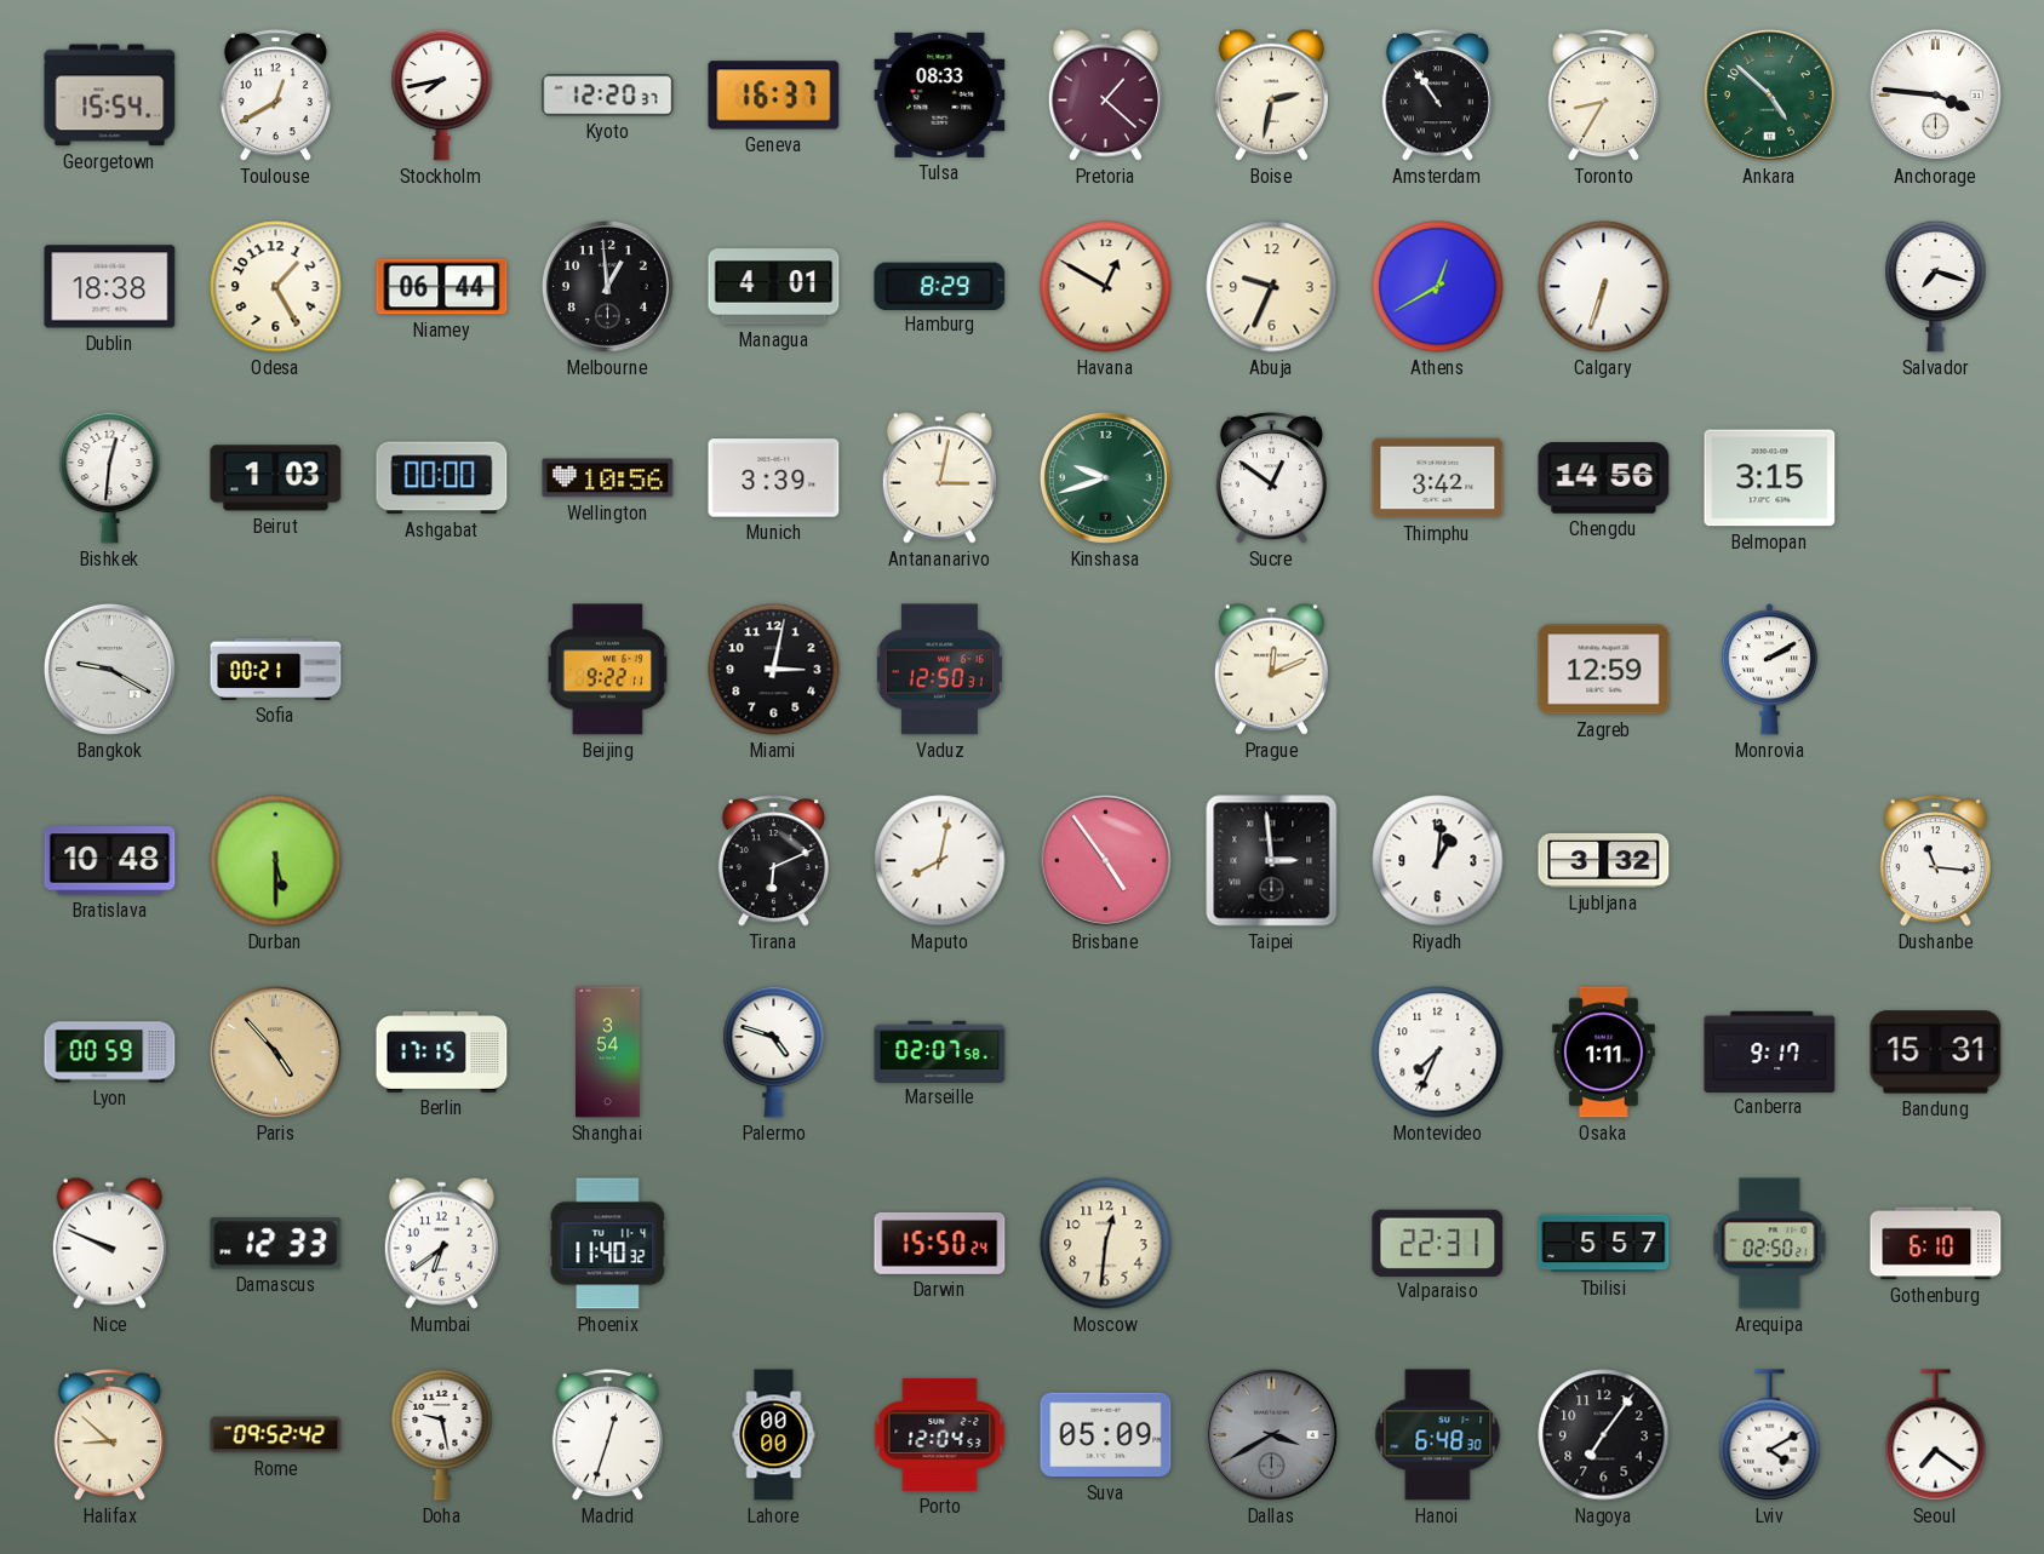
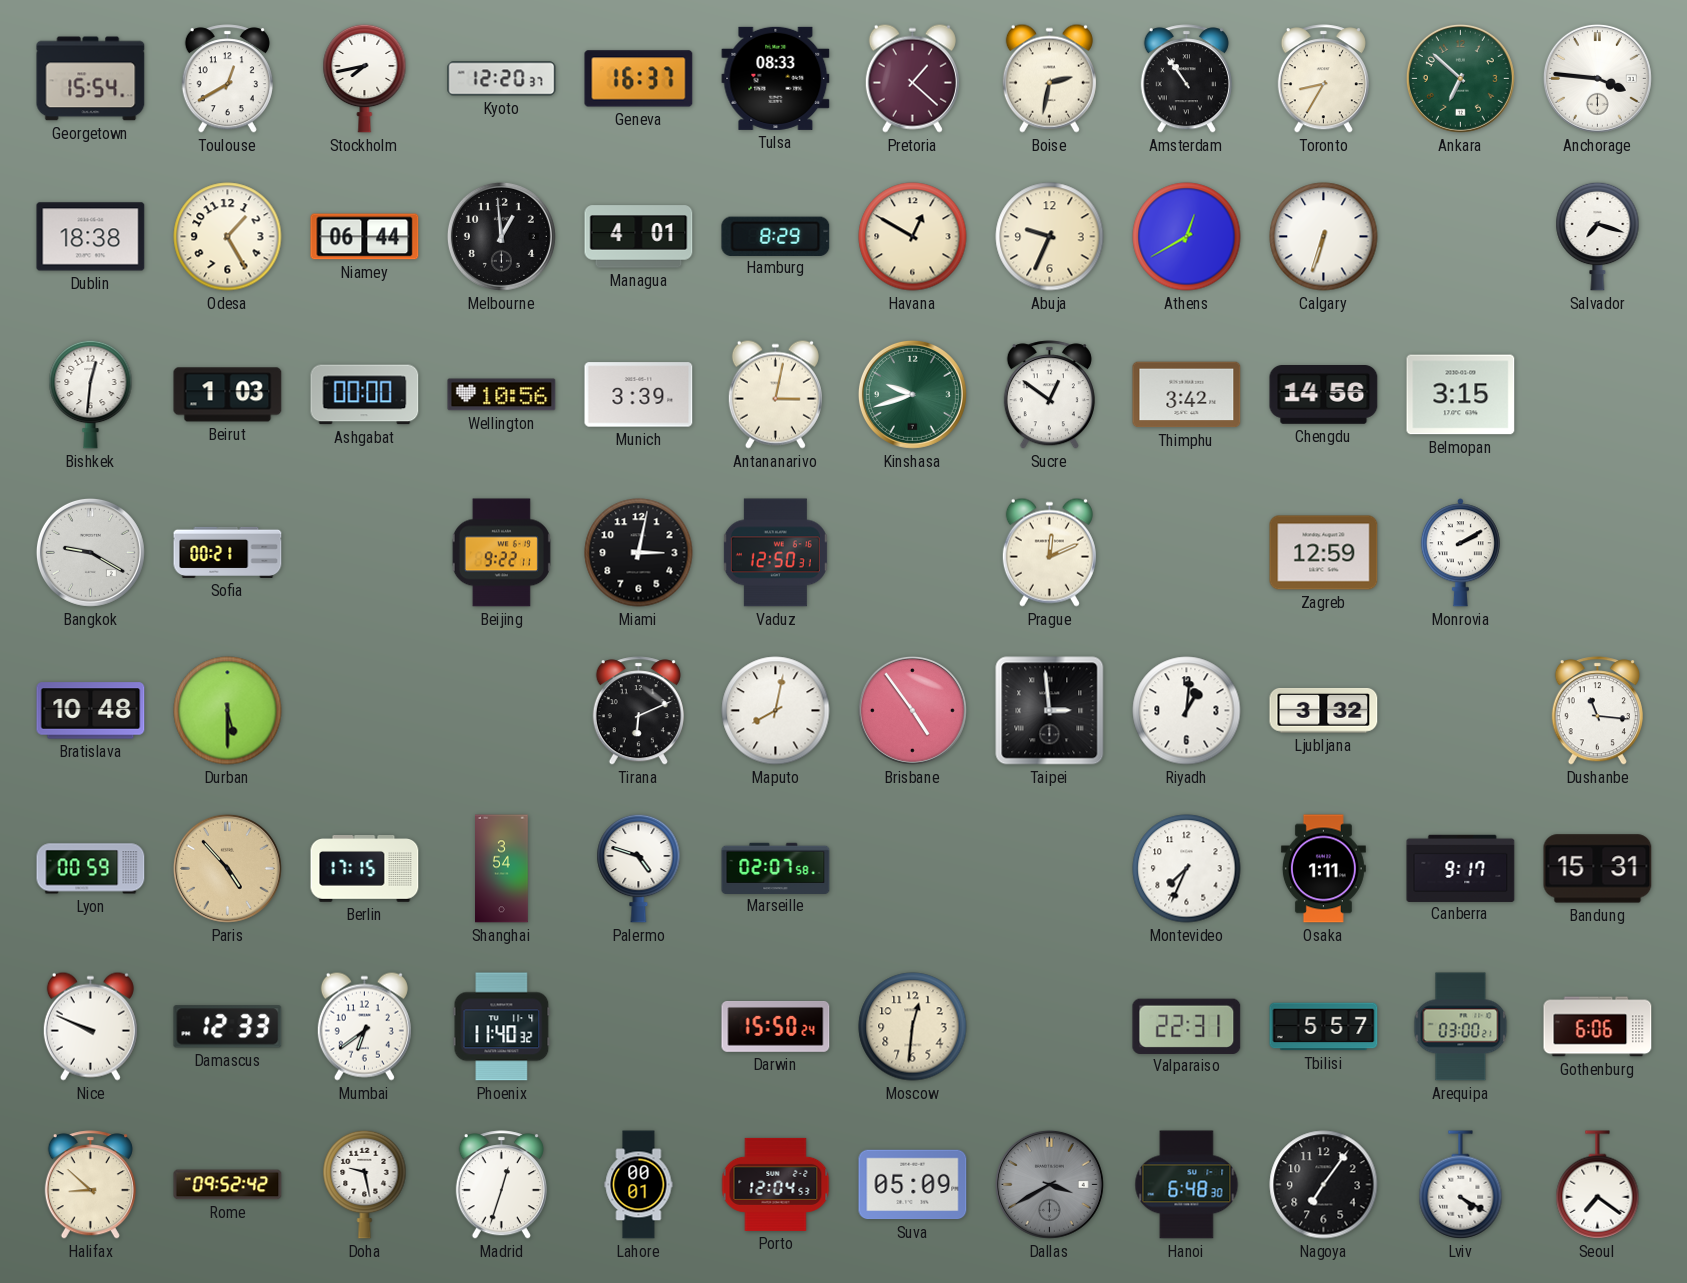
Ankara: 4:52 -> 6:52
Arequipa: 02:50 -> 03:00
Gothenburg: 6:10 -> 6:06
Lahore: 00:00 -> 00:01
Lviv: 4:10 -> 4:20
